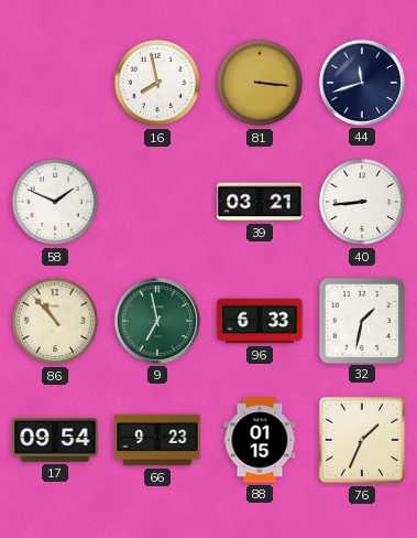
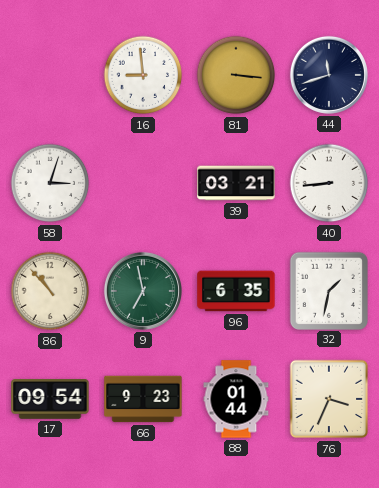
16: 7:58 -> 8:59
58: 1:49 -> 3:03
96: 6:33 -> 6:35
88: 01:15 -> 01:44
76: 1:34 -> 3:34
